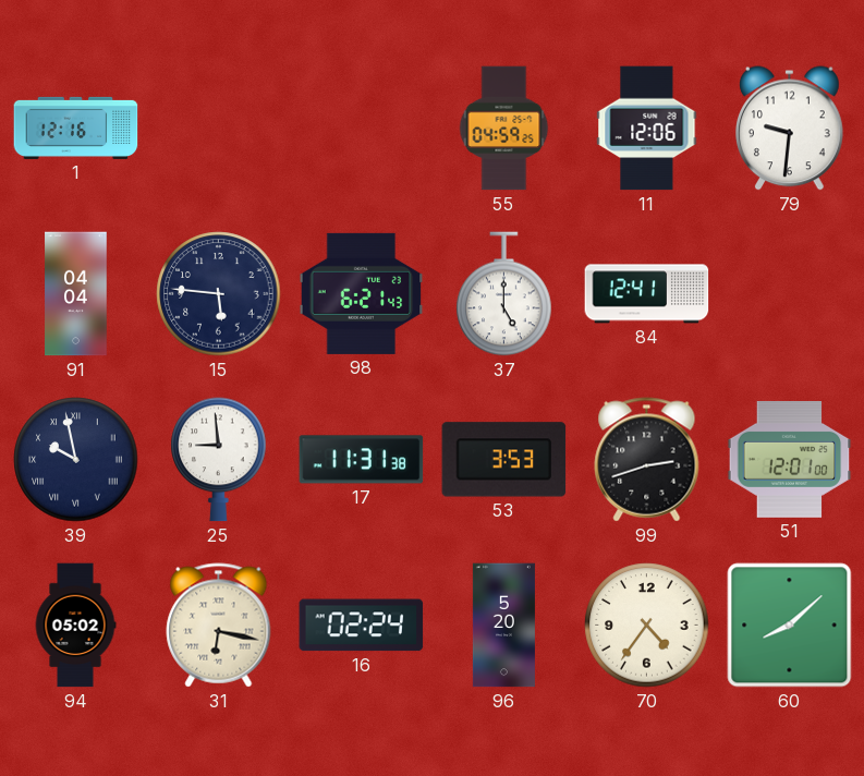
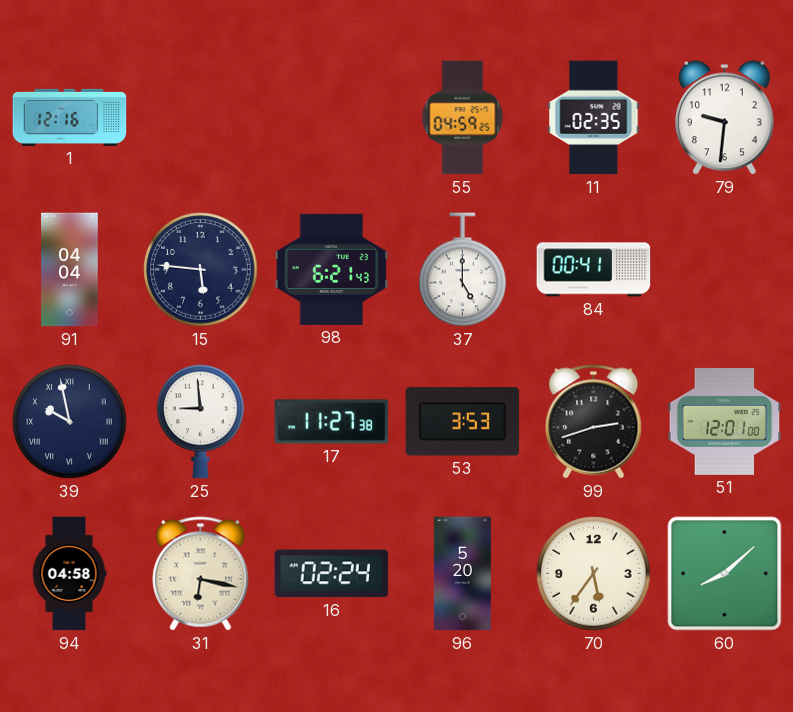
11: 12:06 -> 02:35
84: 12:41 -> 00:41
17: 11:31 -> 11:27
94: 05:02 -> 04:58
70: 4:36 -> 5:36
